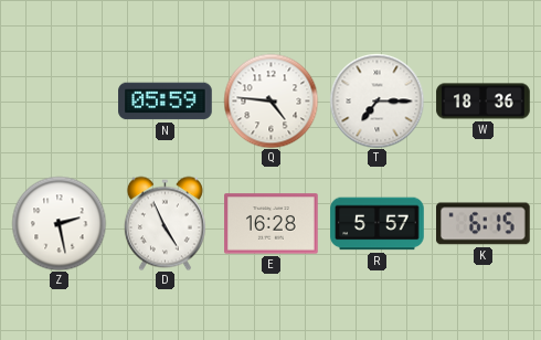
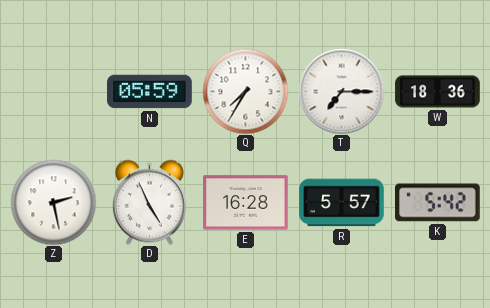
Q: 4:46 -> 7:35
K: 6:15 -> 5:42
